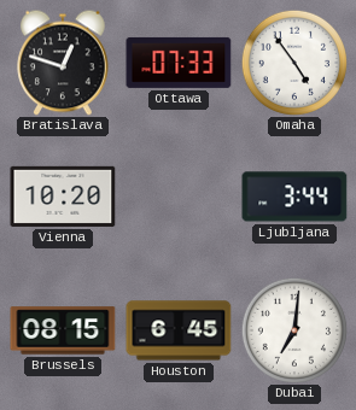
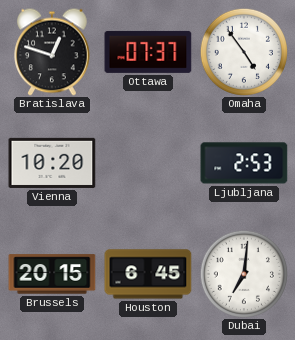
Ottawa: 07:33 -> 07:37
Ljubljana: 3:44 -> 2:53
Brussels: 08:15 -> 20:15
